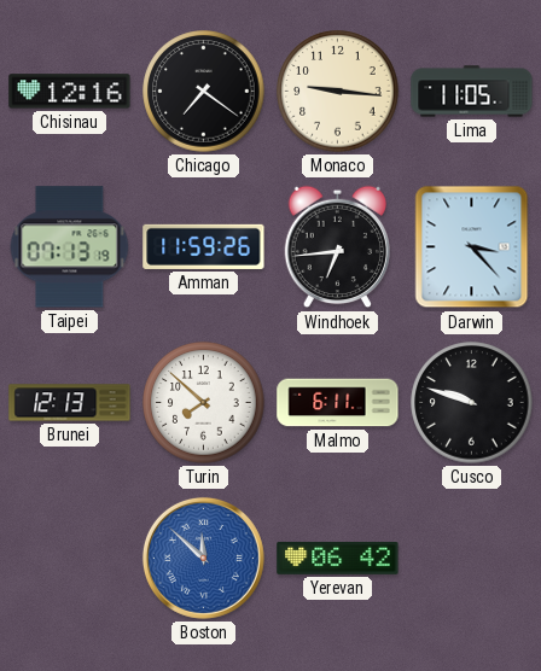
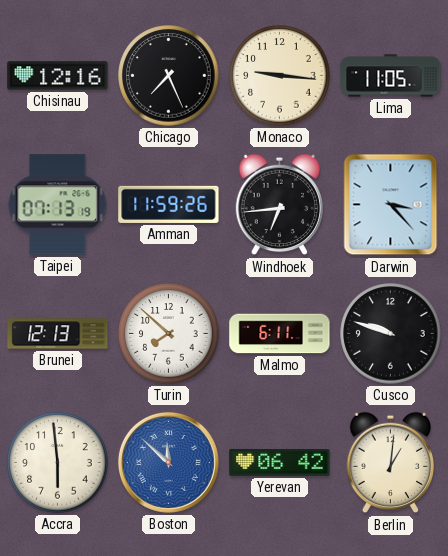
Chicago: 7:21 -> 7:26
Accra: none -> 5:59
Berlin: none -> 1:01
